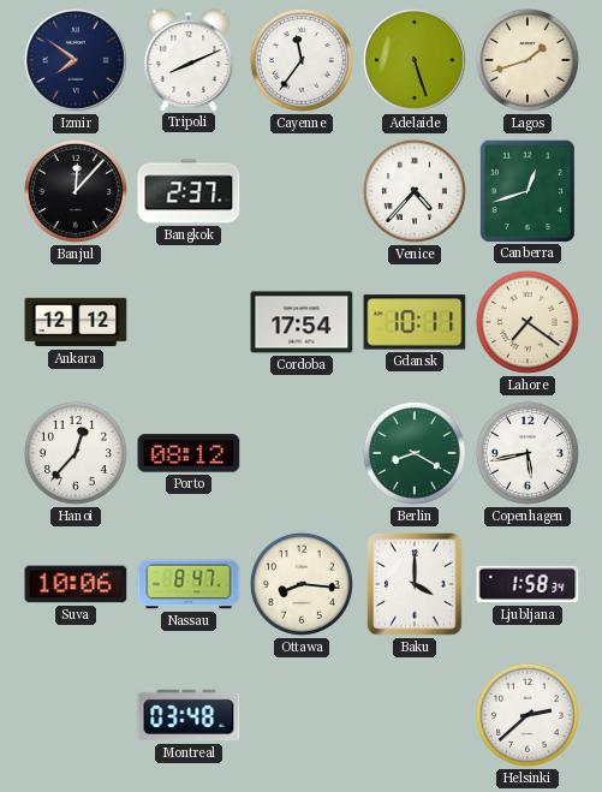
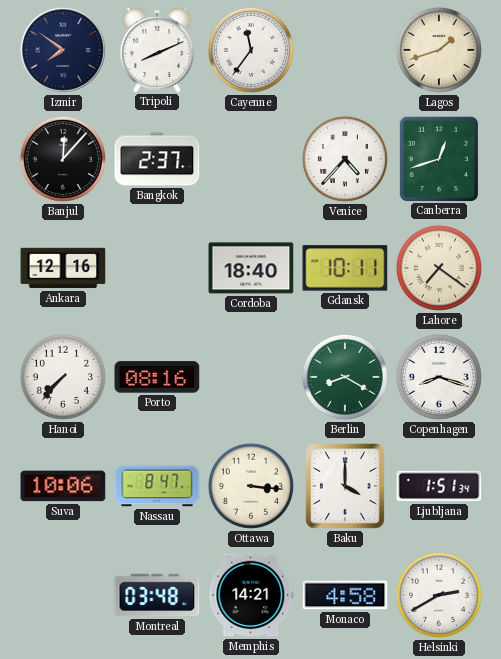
Adelaide: 5:27 -> none
Ankara: 12:12 -> 12:16
Cordoba: 17:54 -> 18:40
Hanoi: 12:37 -> 7:37
Porto: 08:12 -> 08:16
Copenhagen: 5:43 -> 8:18
Ottawa: 8:16 -> 3:16
Ljubljana: 1:58 -> 1:51
Memphis: none -> 14:21
Monaco: none -> 4:58
Helsinki: 2:38 -> 2:40
